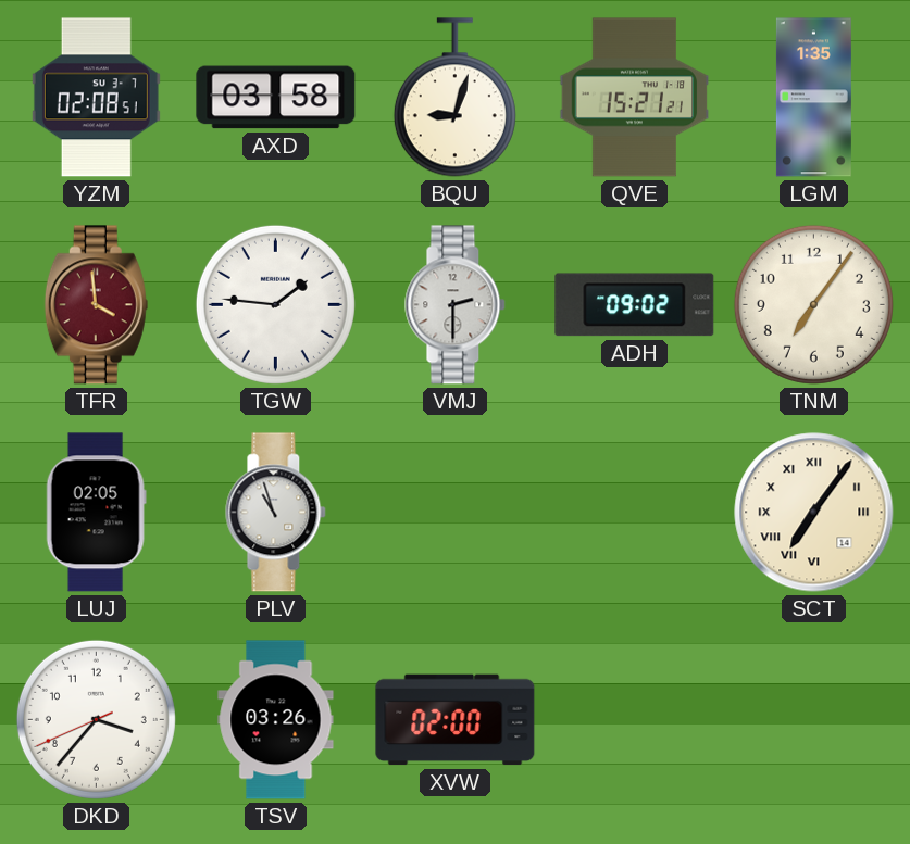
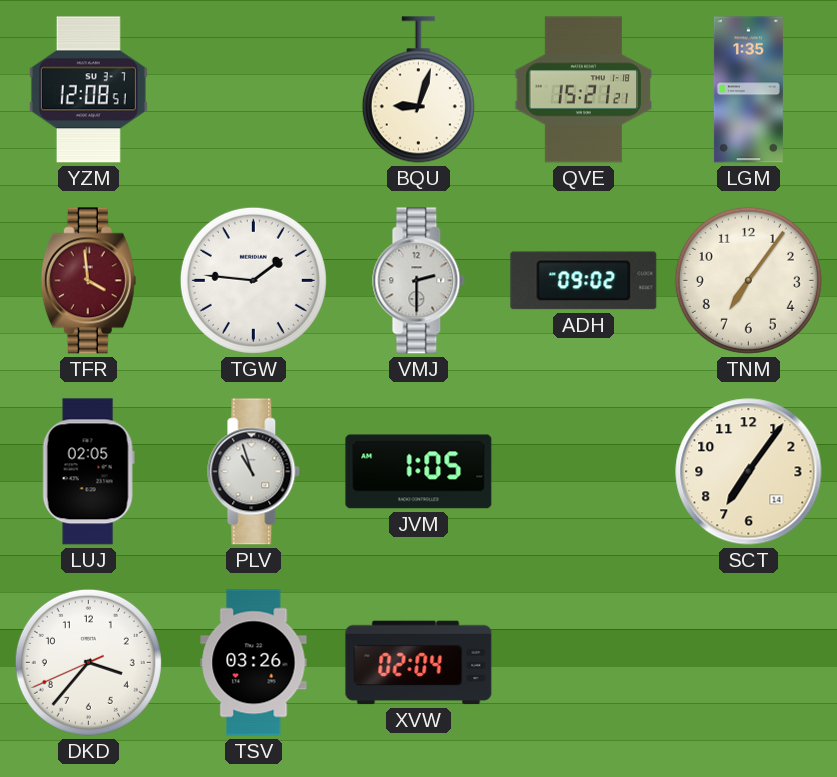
YZM: 02:08 -> 12:08
AXD: 03:58 -> none
JVM: none -> 1:05
SCT numerals: Roman -> Arabic
XVW: 02:00 -> 02:04
